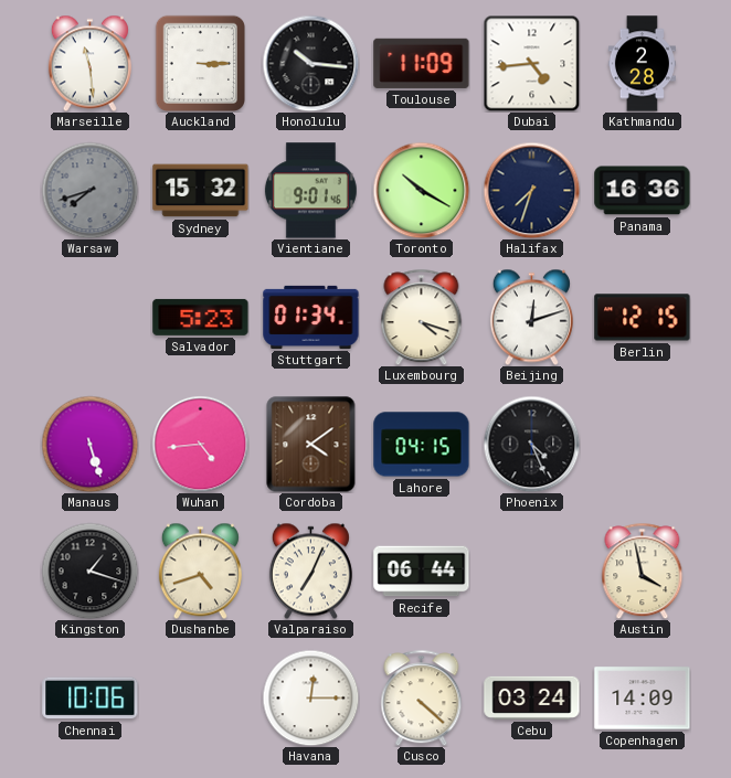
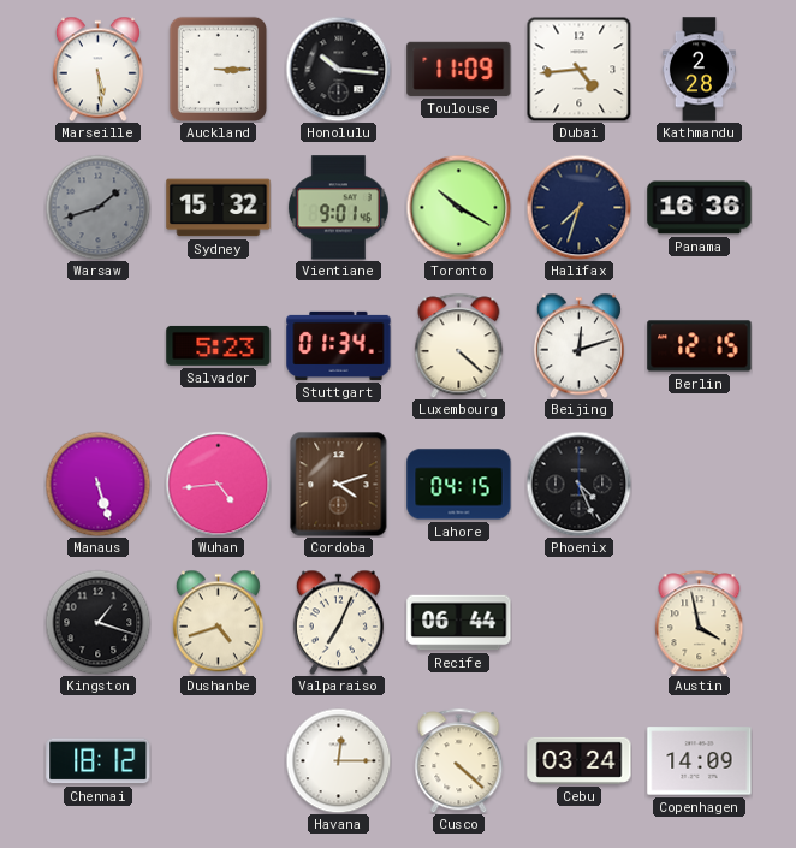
Marseille: 11:29 -> 5:29
Warsaw: 7:42 -> 1:42
Luxembourg: 4:18 -> 4:22
Cordoba: 4:09 -> 4:12
Chennai: 10:06 -> 18:12
